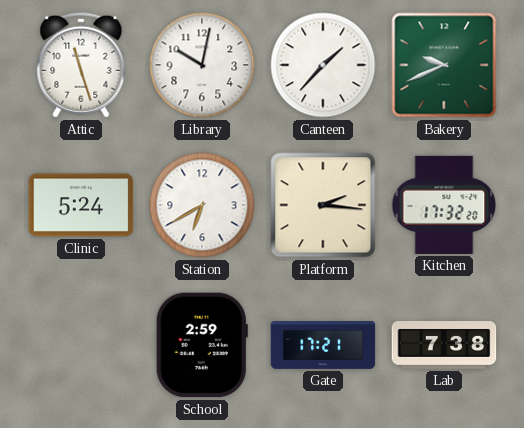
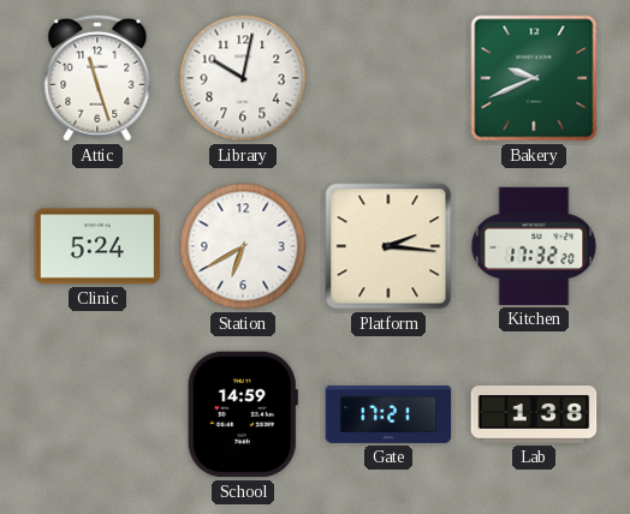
Canteen: 1:37 -> none
School: 2:59 -> 14:59
Lab: 7:38 -> 1:38
